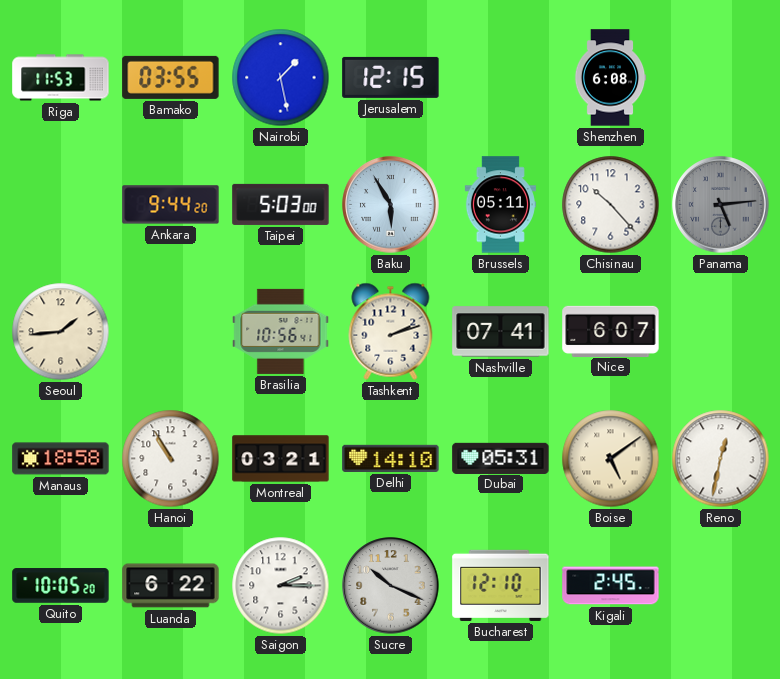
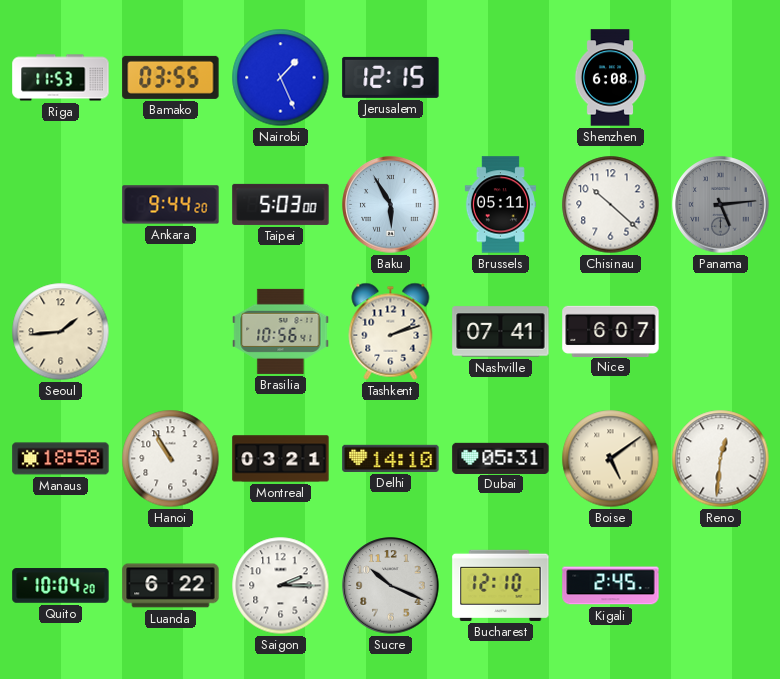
Nairobi: 1:28 -> 1:26
Chisinau: 10:23 -> 10:22
Reno: 12:32 -> 12:31
Quito: 10:05 -> 10:04
